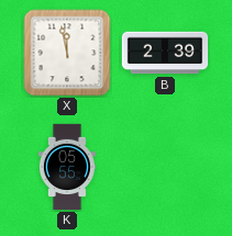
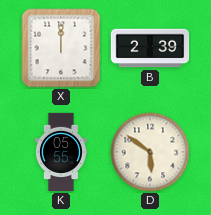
X: 11:58 -> 12:00
D: none -> 5:51
